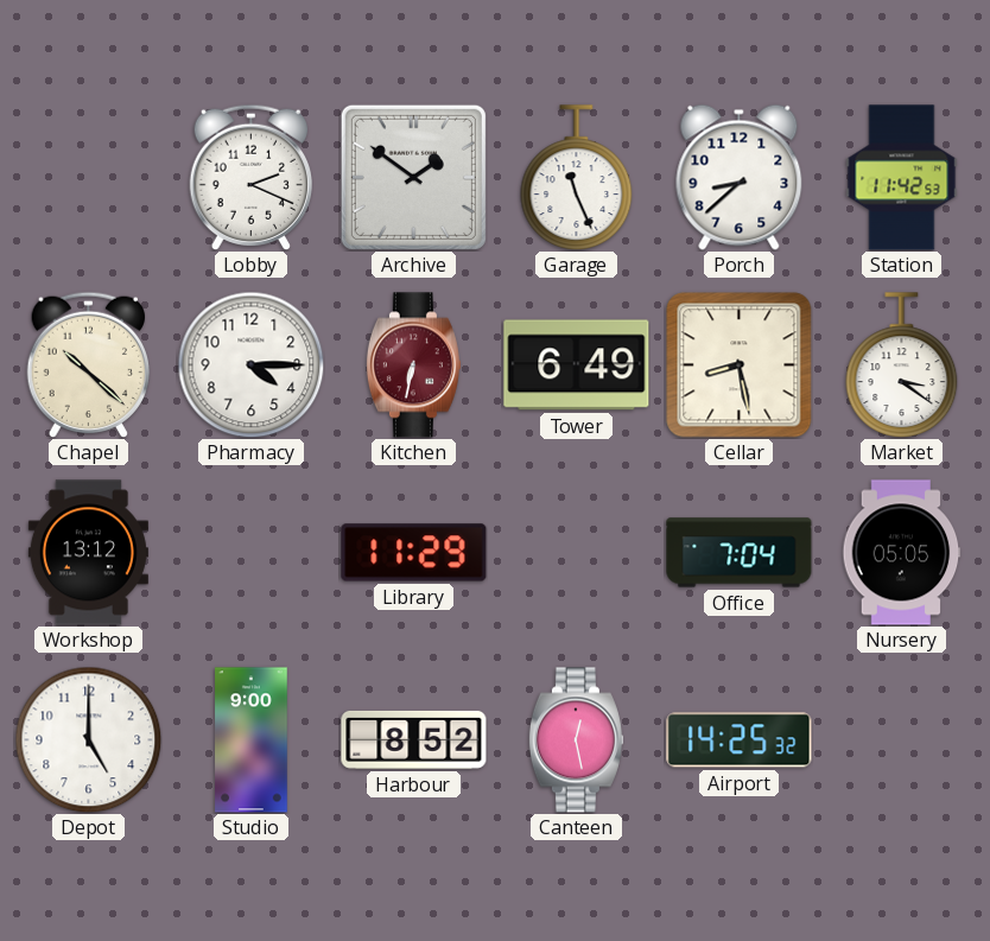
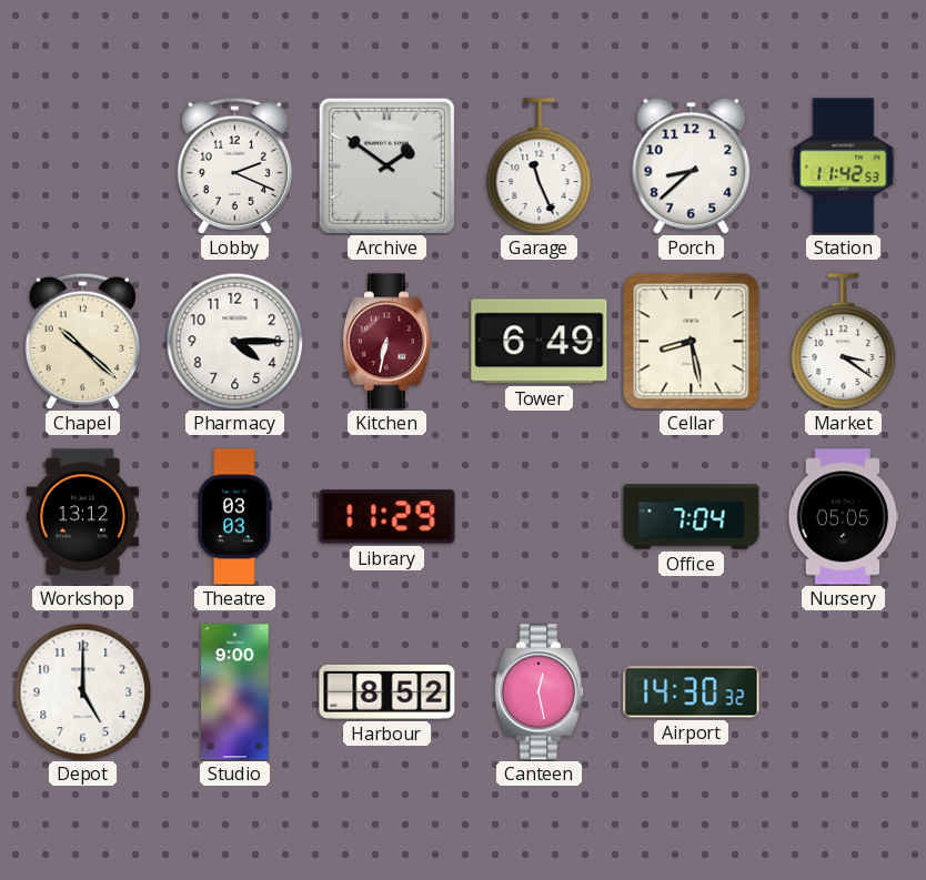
Theatre: none -> 03:03
Airport: 14:25 -> 14:30
